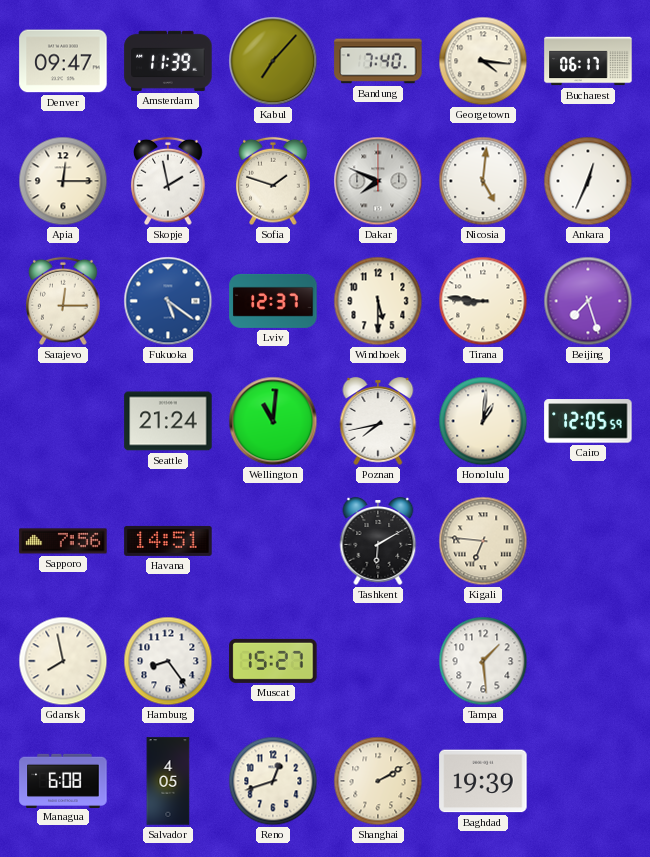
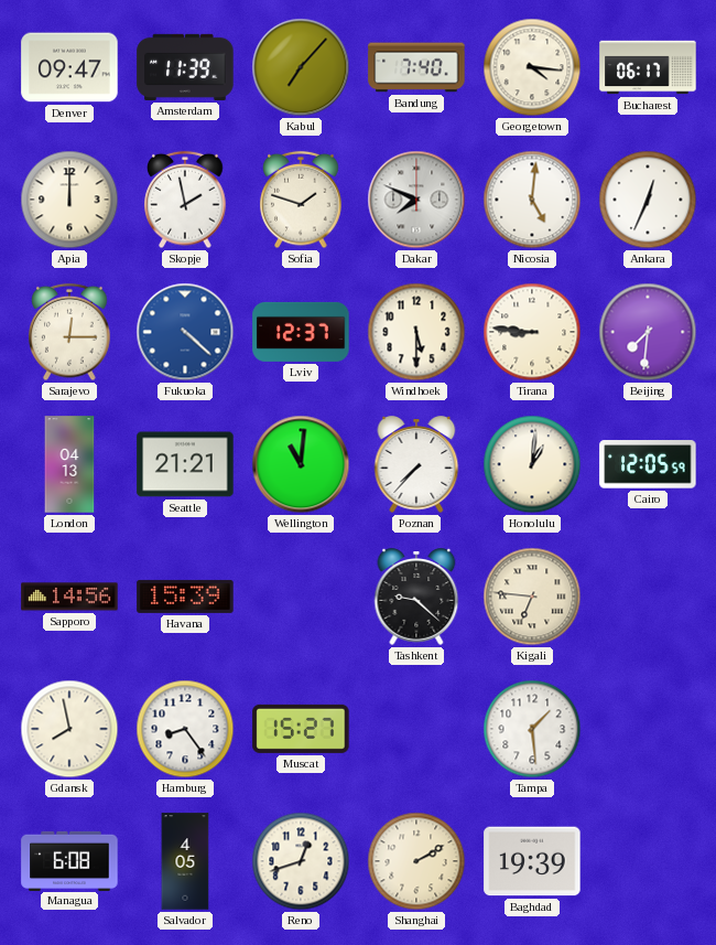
Apia: 12:15 -> 12:00
Fukuoka: 5:21 -> 4:22
Beijing: 7:27 -> 7:31
London: none -> 04:13
Seattle: 21:24 -> 21:21
Poznan: 7:43 -> 7:37
Sapporo: 7:56 -> 14:56
Havana: 14:51 -> 15:39
Tashkent: 6:10 -> 9:22
